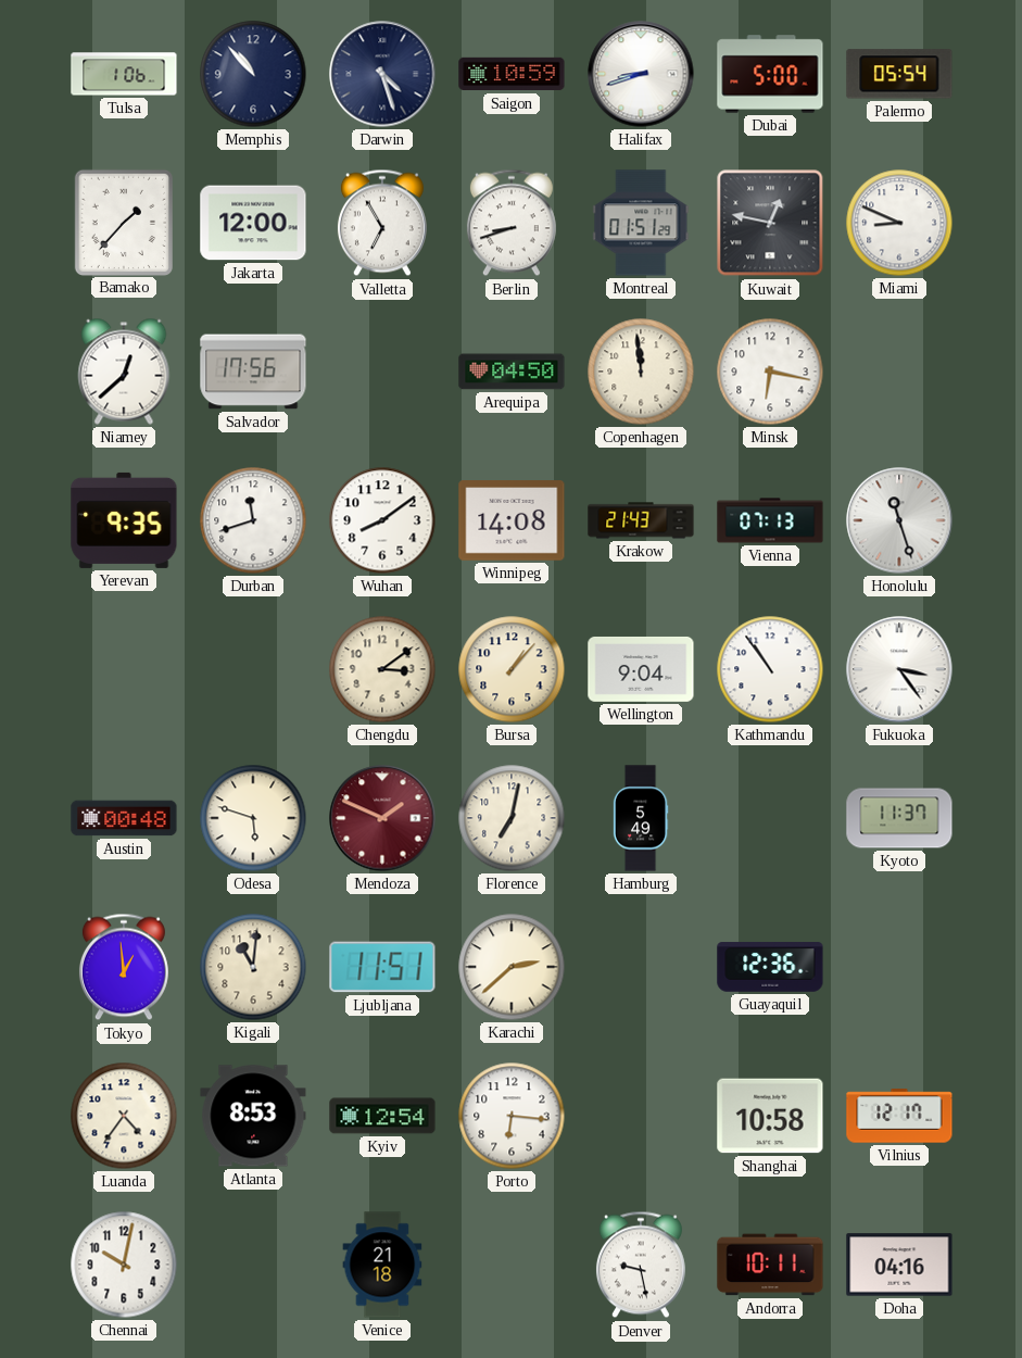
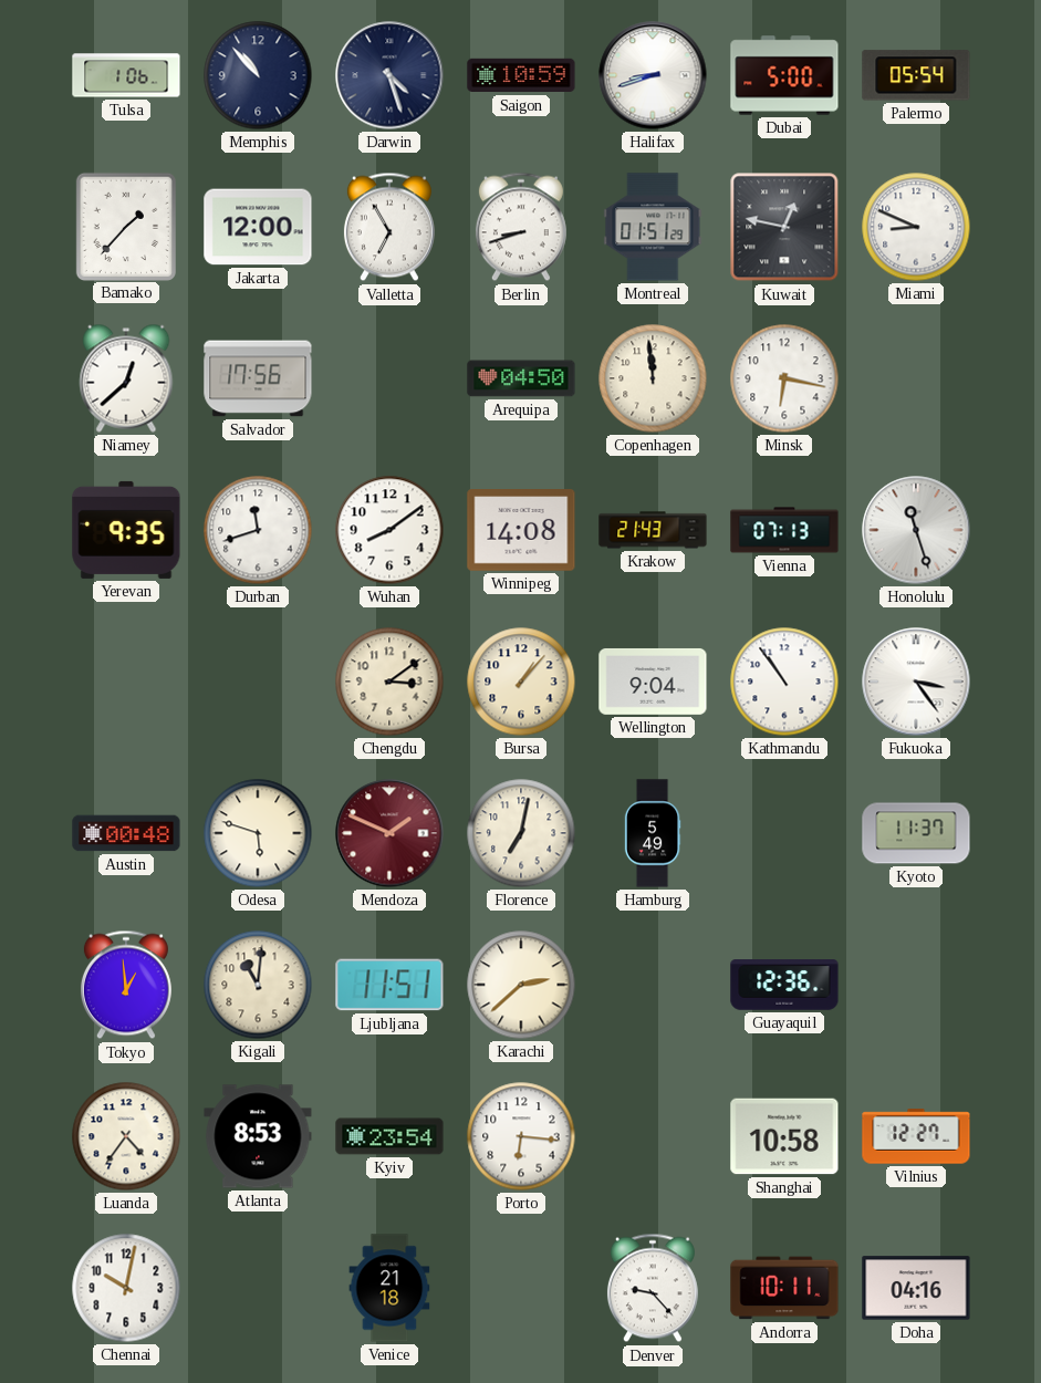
Kyiv: 12:54 -> 23:54
Vilnius: 12:17 -> 12:27
Denver: 9:28 -> 9:23
